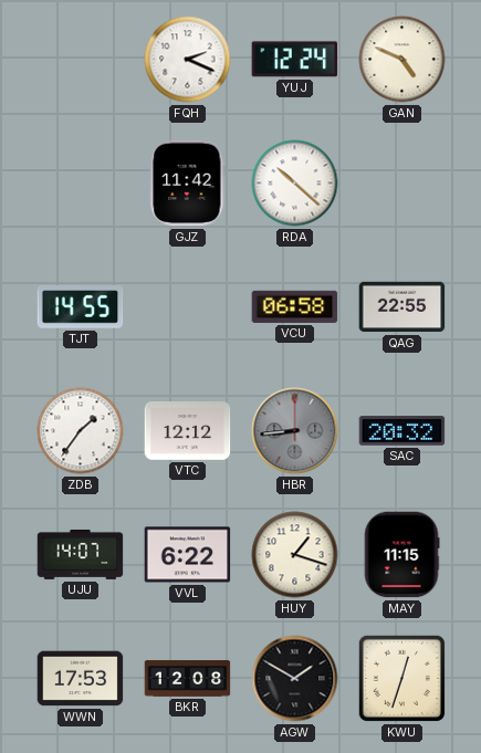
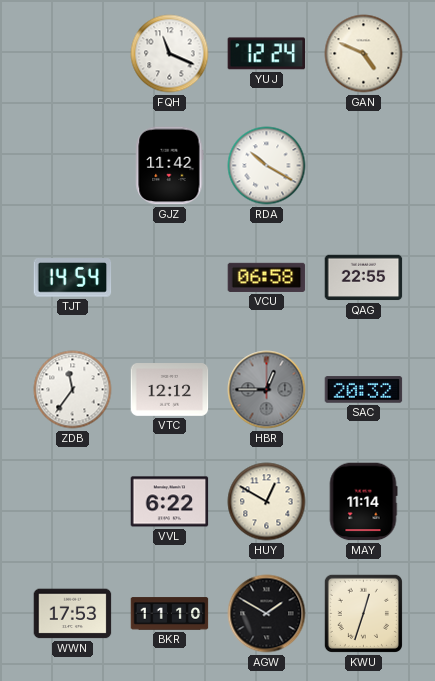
FQH: 2:19 -> 11:19
RDA: 10:22 -> 10:20
TJT: 14:55 -> 14:54
ZDB: 1:36 -> 11:36
HBR: 8:44 -> 12:45
UJU: 14:07 -> none
HUY: 1:18 -> 12:50
MAY: 11:15 -> 11:14
BKR: 12:08 -> 11:10
